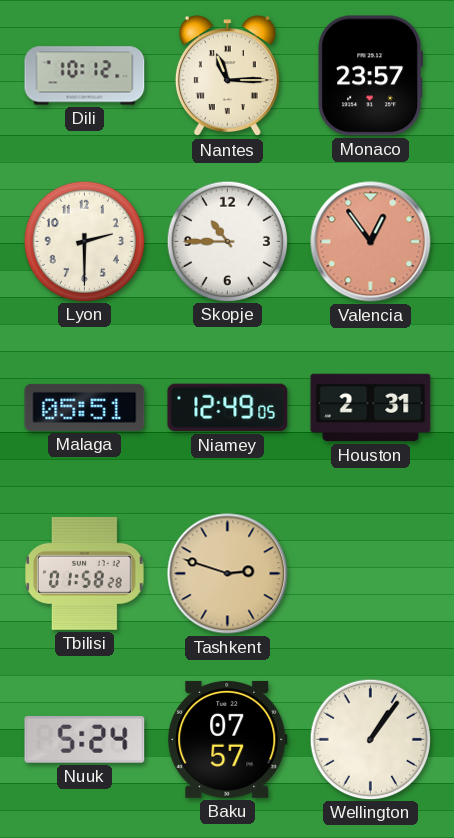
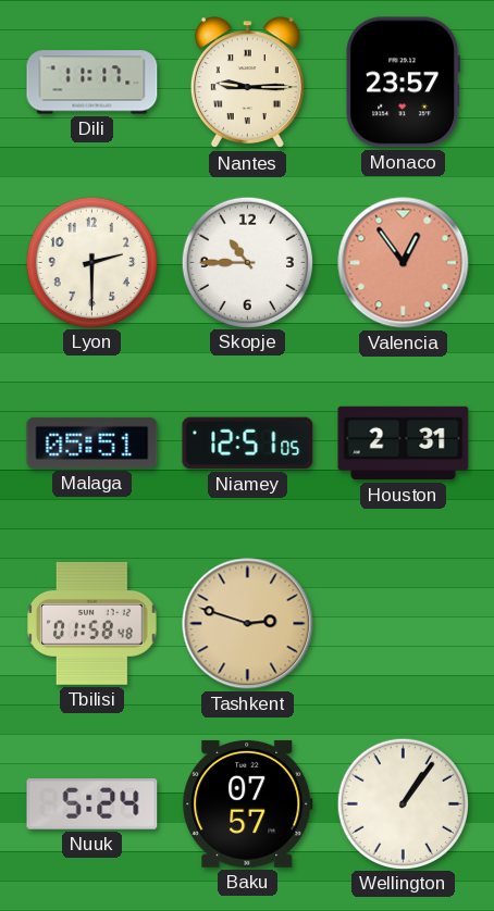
Dili: 10:12 -> 11:17
Nantes: 11:15 -> 9:15
Niamey: 12:49 -> 12:51
Tbilisi: 01:58:28 -> 01:58:48
